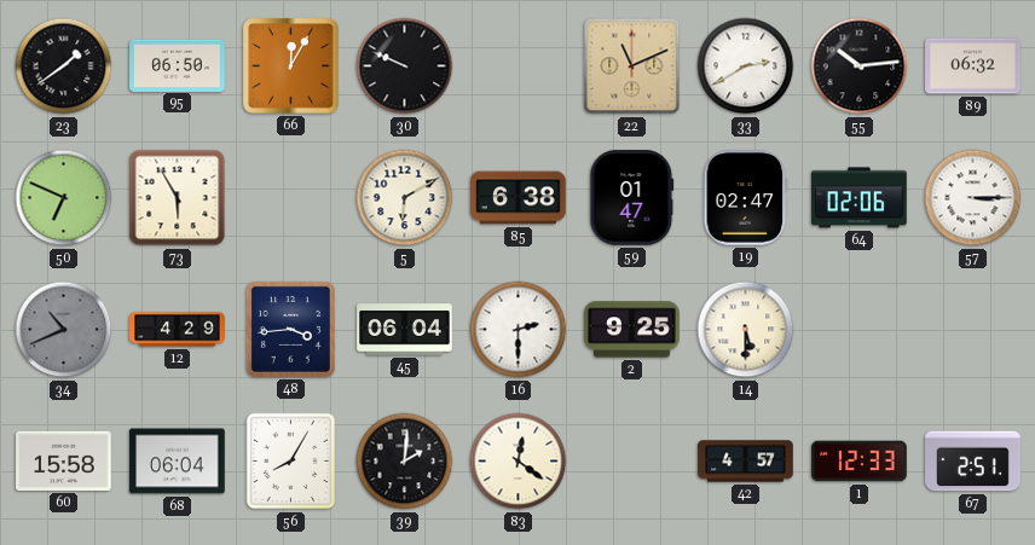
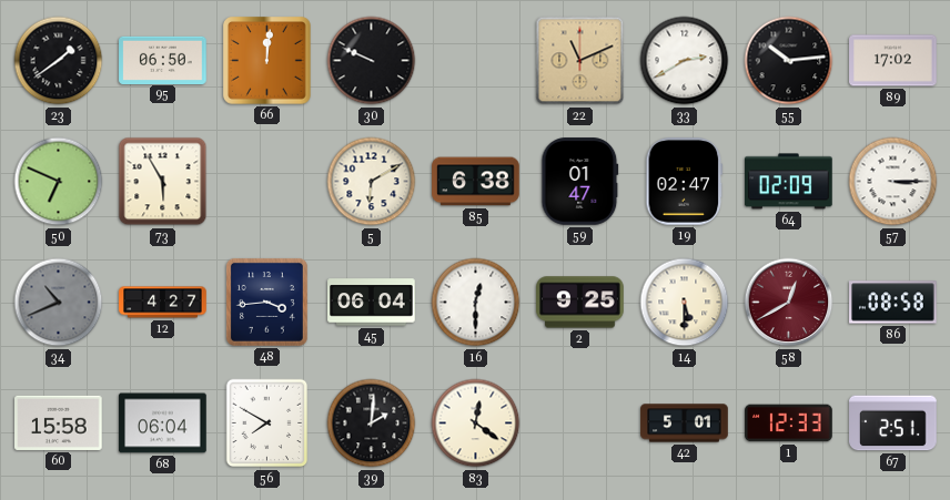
66: 12:05 -> 12:01
89: 06:32 -> 17:02
64: 02:06 -> 02:09
12: 4:29 -> 4:27
16: 2:30 -> 12:30
58: none -> 12:40
86: none -> 08:58
56: 8:05 -> 7:50
42: 4:57 -> 5:01
